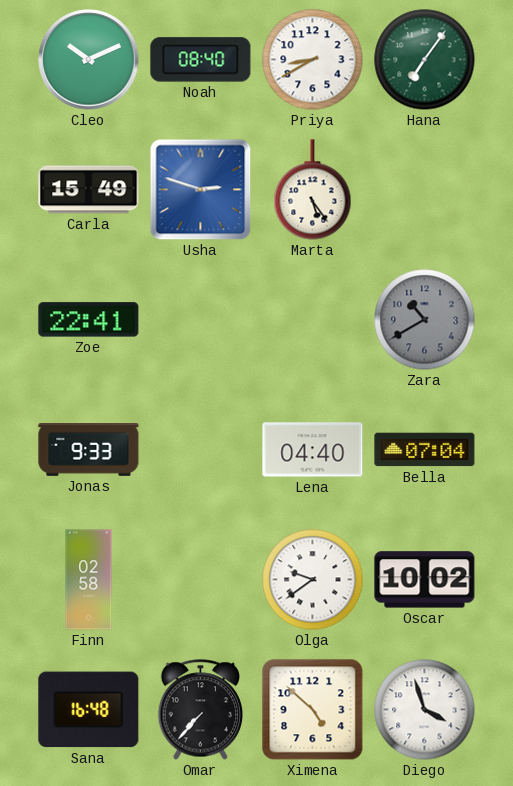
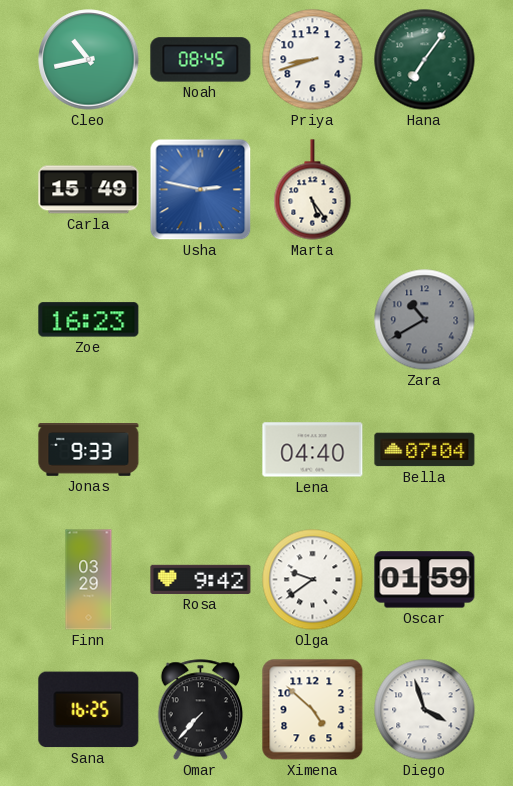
Cleo: 10:11 -> 10:43
Noah: 08:40 -> 08:45
Priya: 8:40 -> 8:42
Usha: 2:48 -> 2:47
Zoe: 22:41 -> 16:23
Finn: 02:58 -> 03:29
Rosa: none -> 9:42
Oscar: 10:02 -> 01:59
Sana: 16:48 -> 16:25
